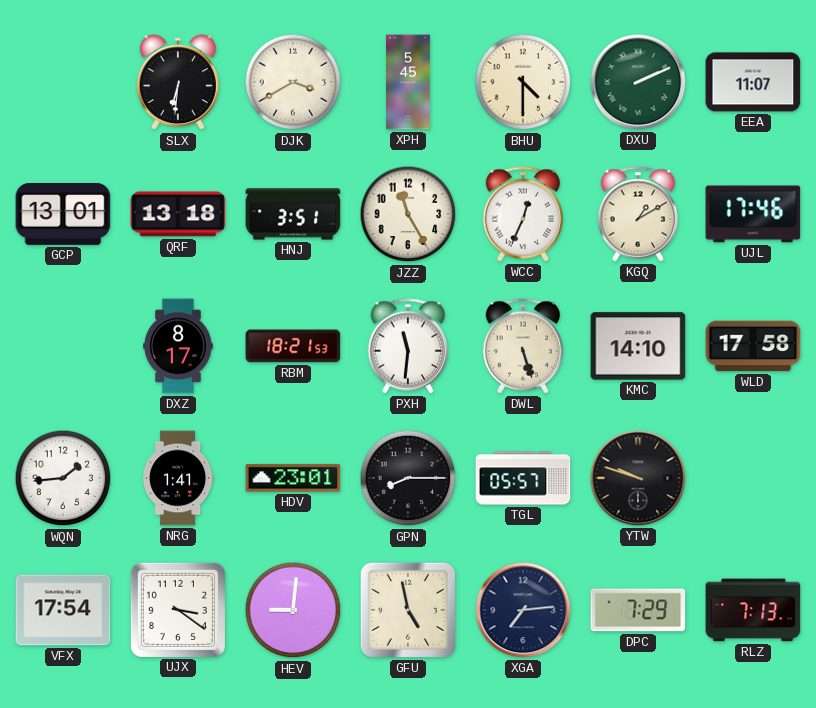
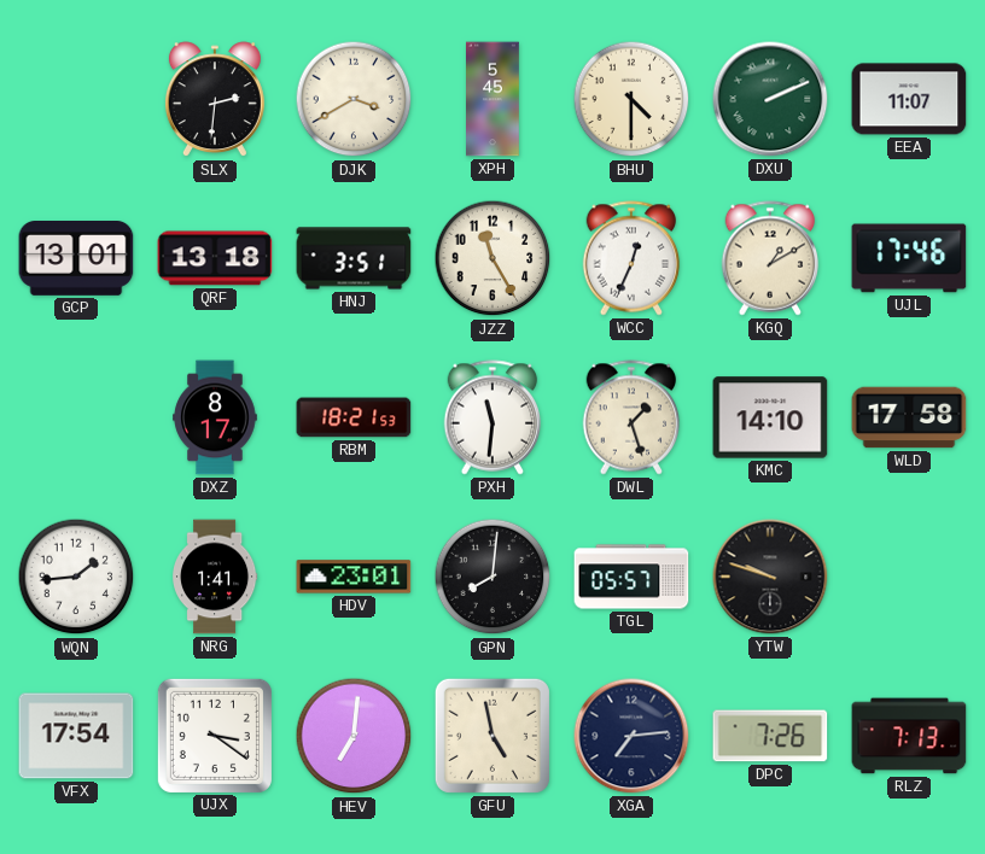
SLX: 6:31 -> 2:31
DWL: 5:27 -> 1:27
GPN: 8:15 -> 8:01
HEV: 9:01 -> 7:01
DPC: 7:29 -> 7:26
